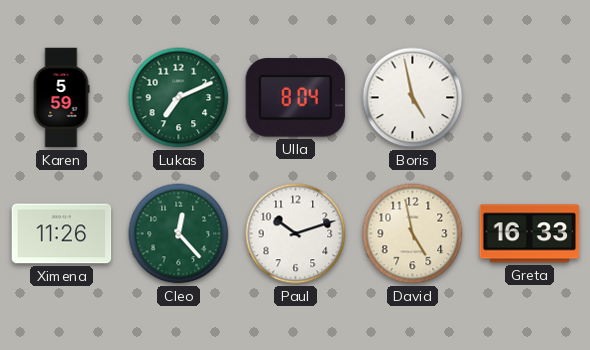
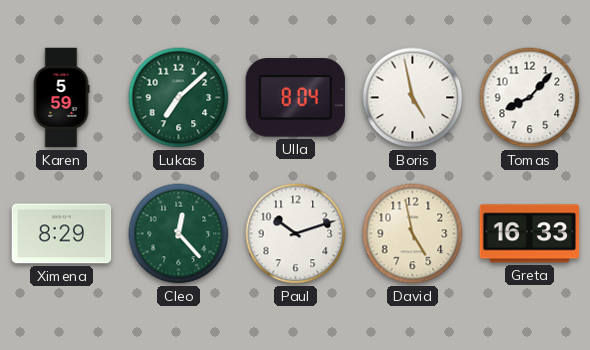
Lukas: 7:11 -> 7:08
Tomas: none -> 8:07
Ximena: 11:26 -> 8:29
